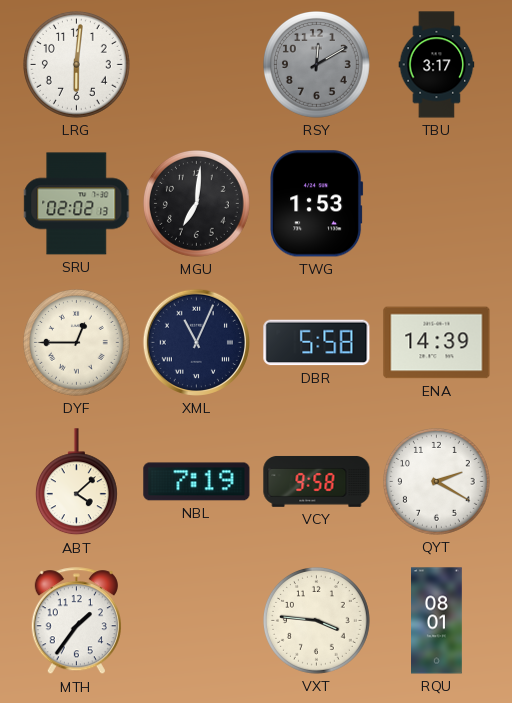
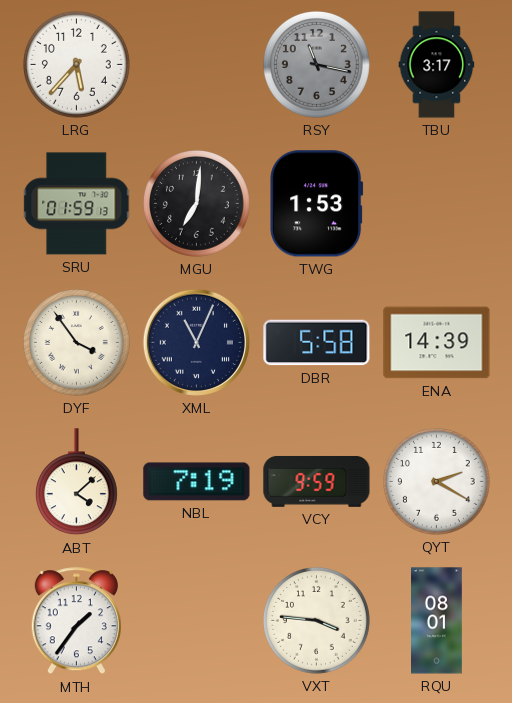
LRG: 6:01 -> 5:37
RSY: 12:10 -> 11:17
SRU: 02:02 -> 01:59
DYF: 12:45 -> 3:54
VCY: 9:58 -> 9:59
